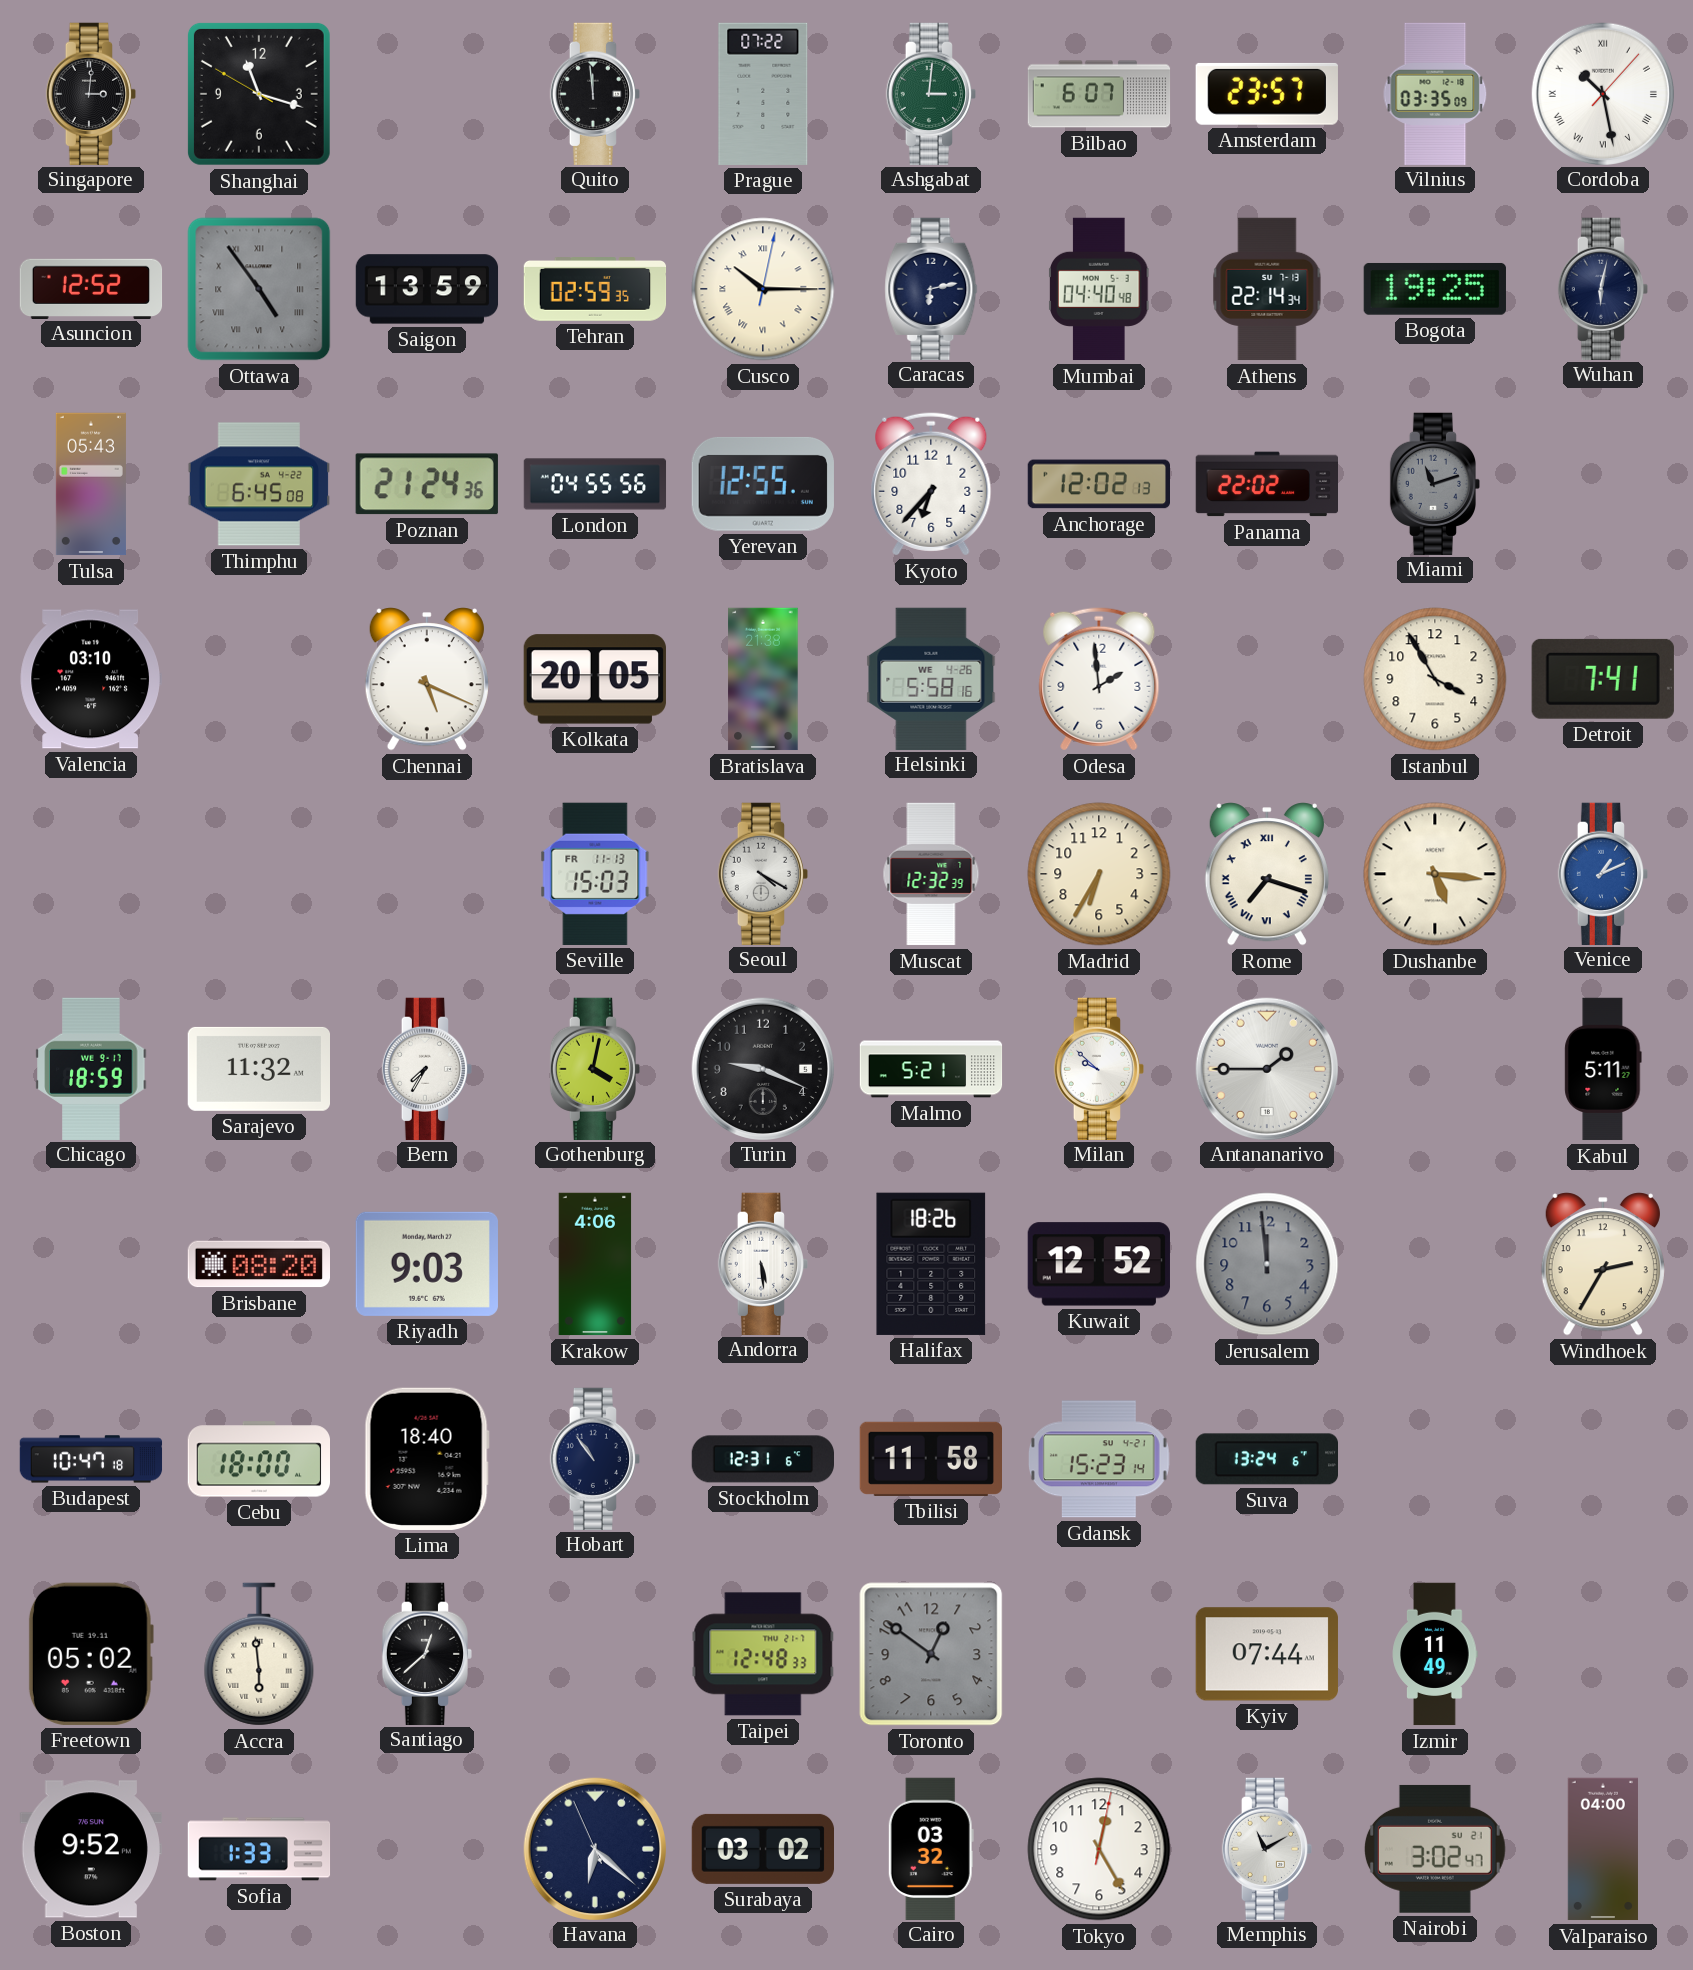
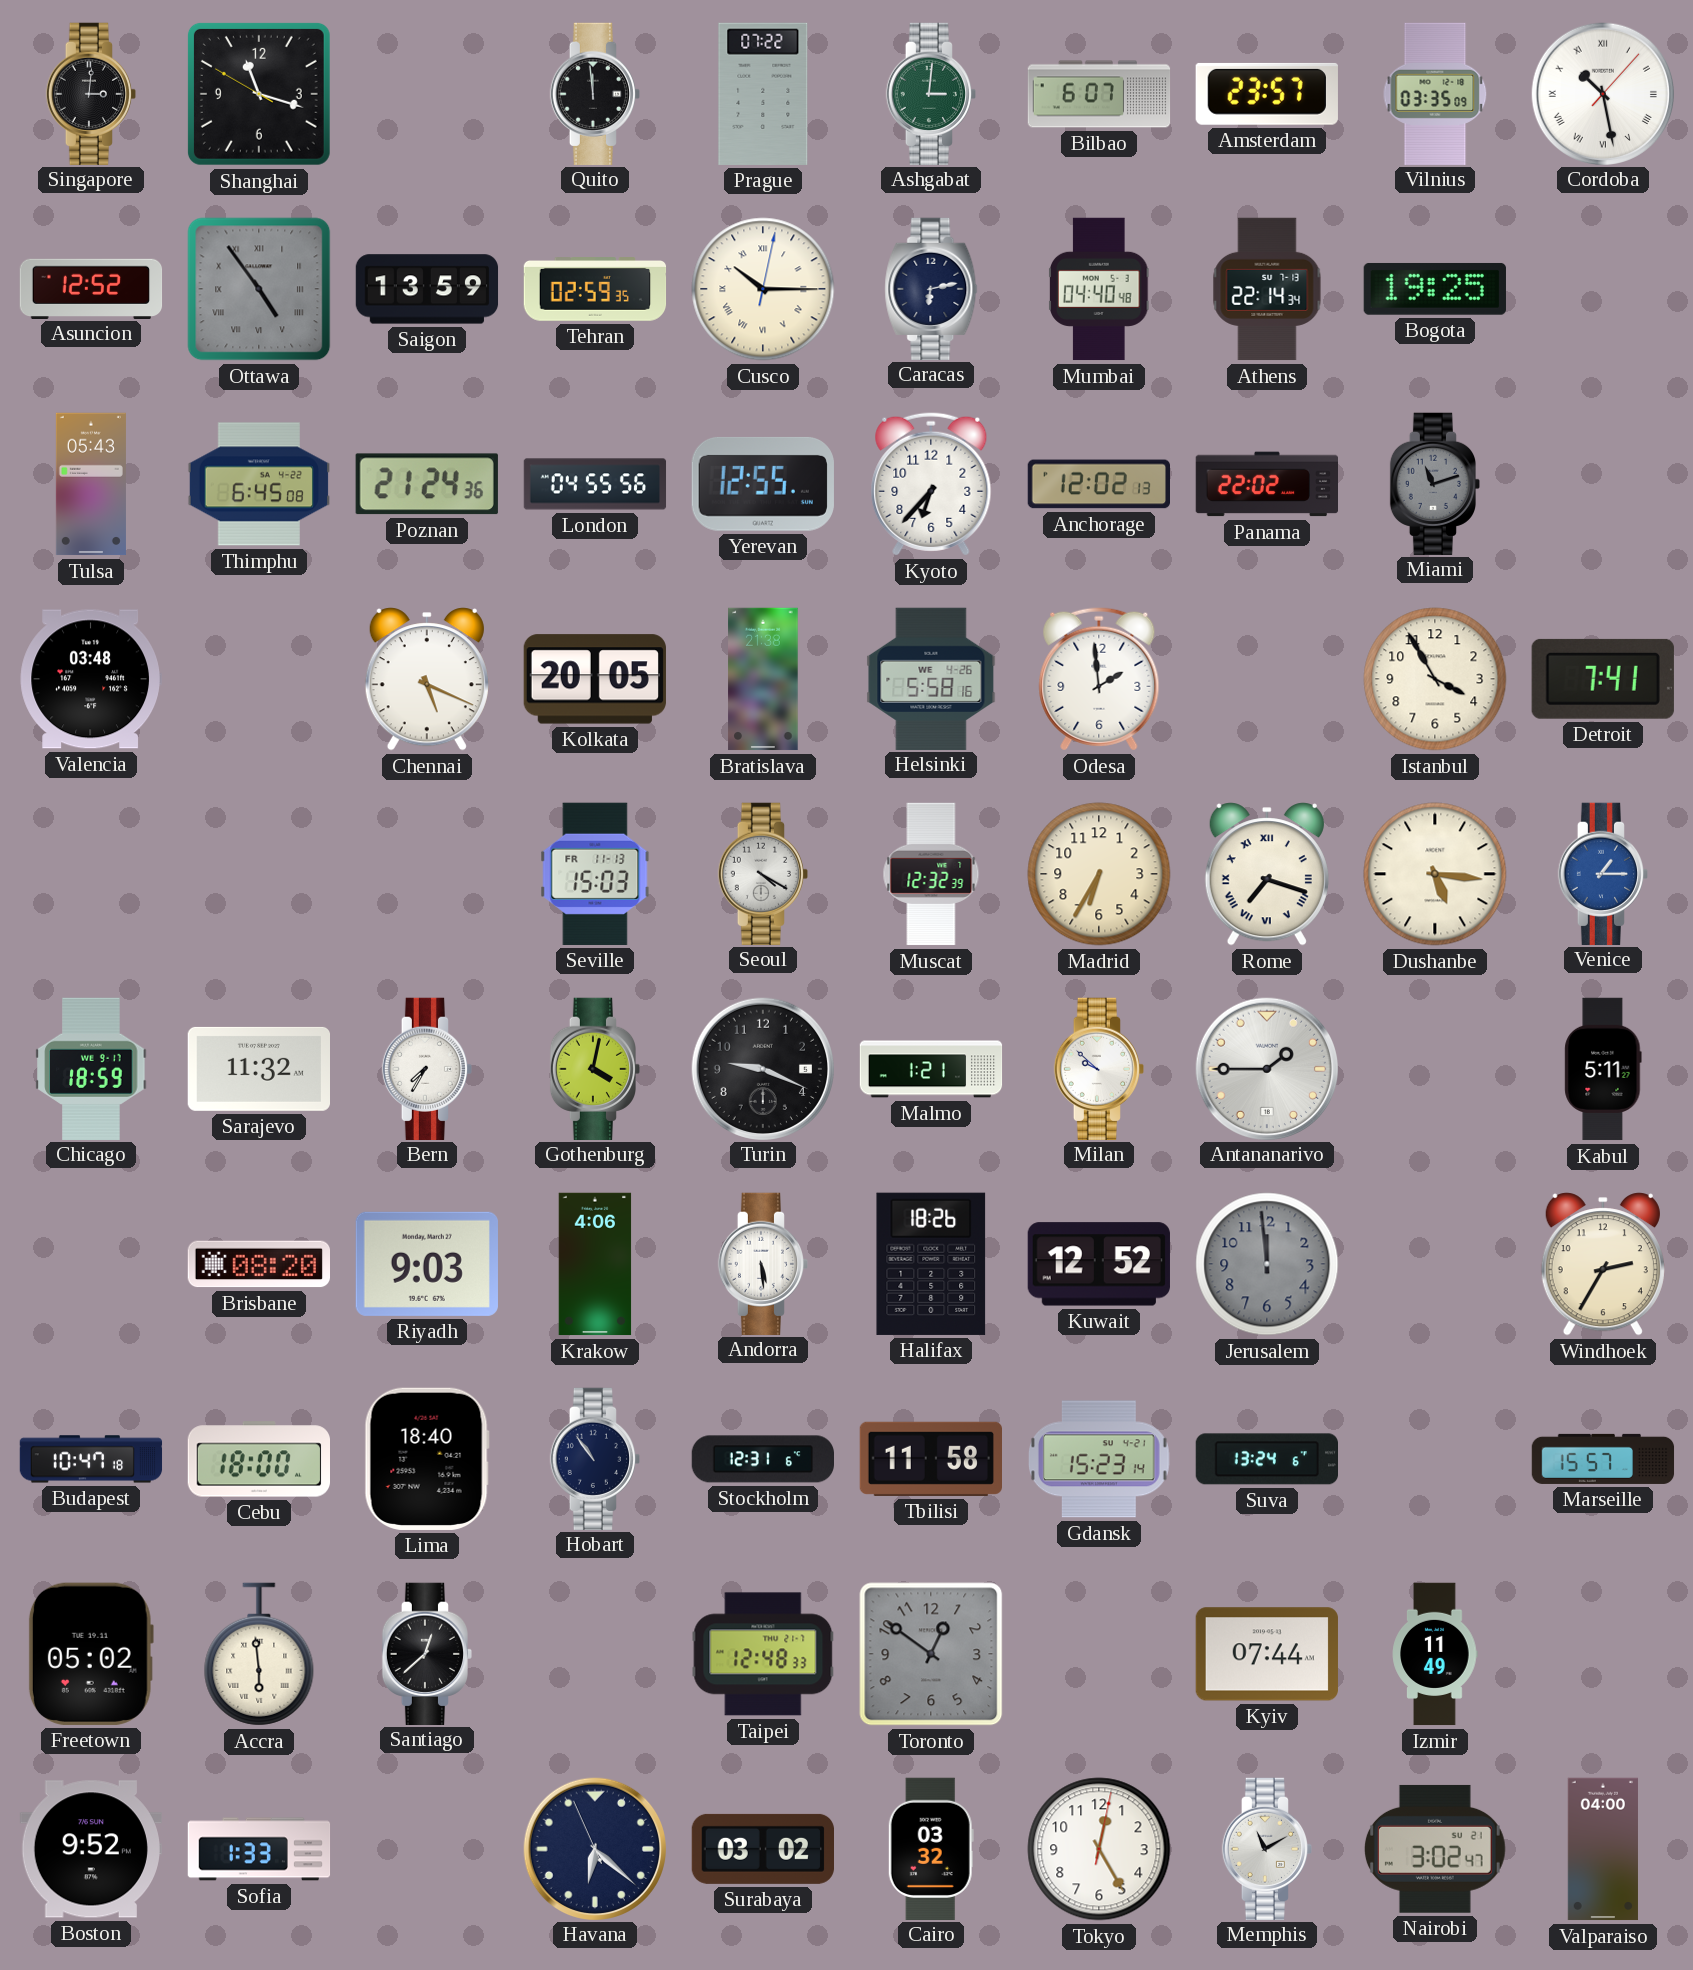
Wuhan: 6:02 -> none
Valencia: 03:10 -> 03:48
Venice: 1:11 -> 1:15
Malmo: 5:21 -> 1:21
Marseille: none -> 15:57
